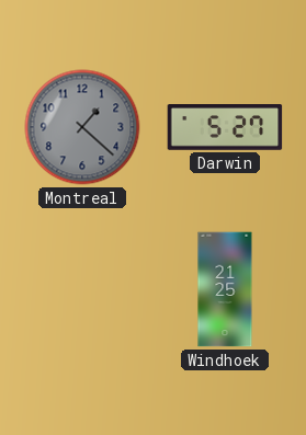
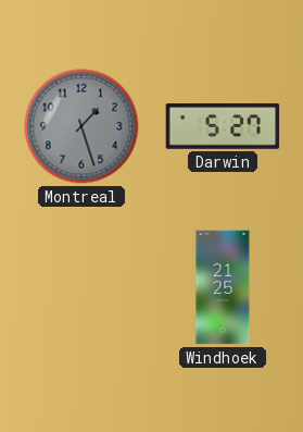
Montreal: 1:22 -> 1:27
